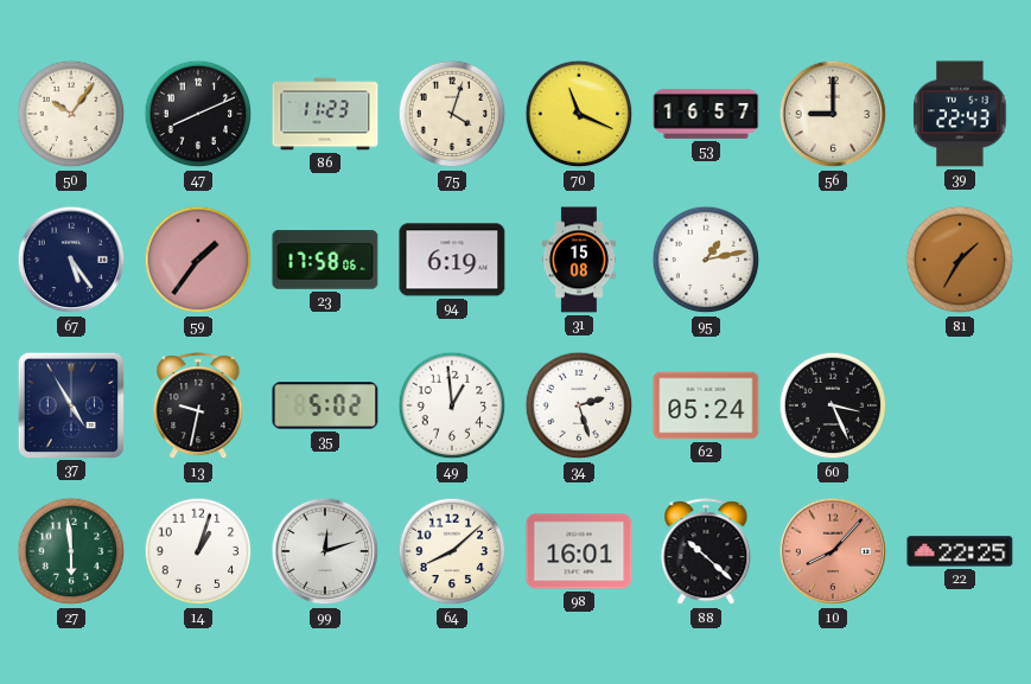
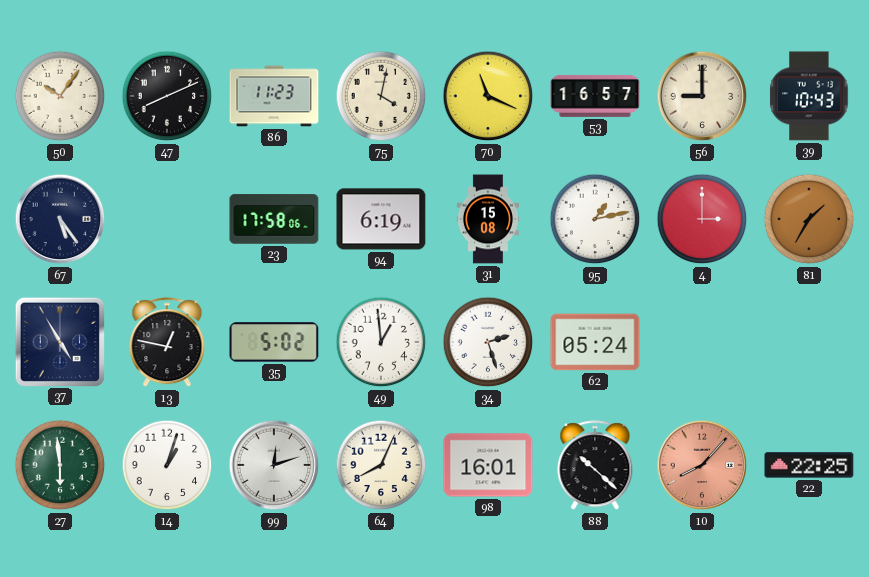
75: 4:03 -> 4:02
39: 22:43 -> 10:43
59: 1:36 -> none
4: none -> 3:00
13: 9:32 -> 12:47
60: 3:26 -> none
64: 8:08 -> 8:04
